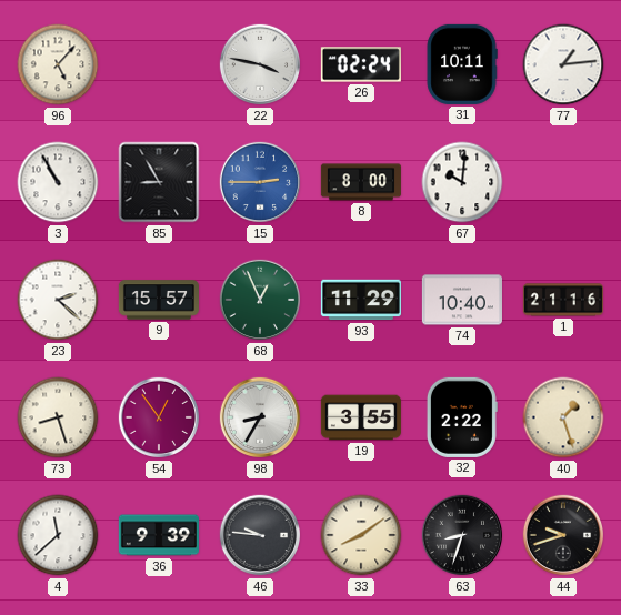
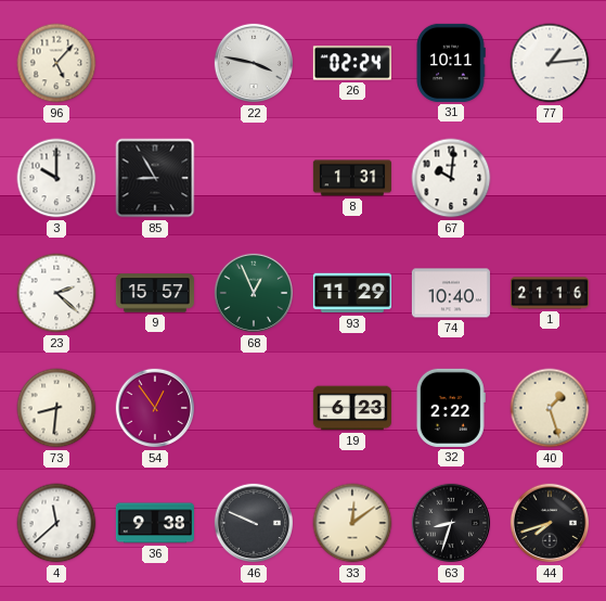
3: 10:55 -> 10:00
15: 2:45 -> none
8: 8:00 -> 1:31
73: 8:27 -> 8:31
98: 8:35 -> none
19: 3:55 -> 6:23
36: 9:39 -> 9:38
46: 9:46 -> 9:49
33: 8:09 -> 12:09
44: 9:42 -> 7:42
